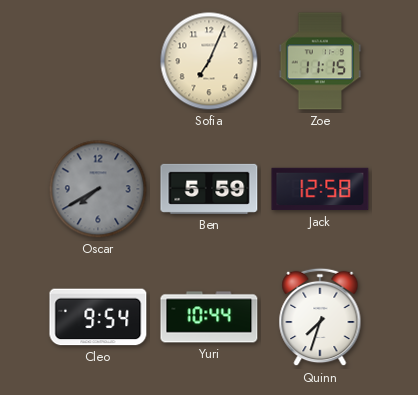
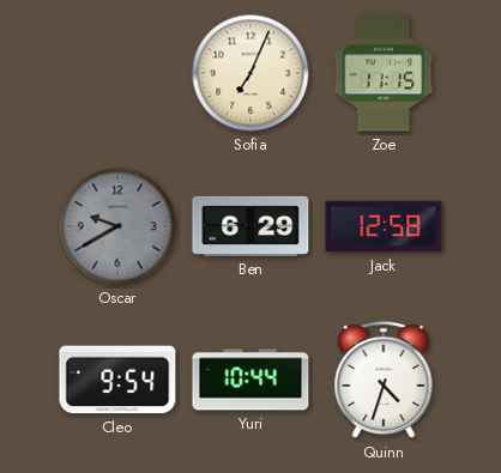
Oscar: 7:40 -> 9:40
Ben: 5:59 -> 6:29
Quinn: 7:33 -> 4:33
